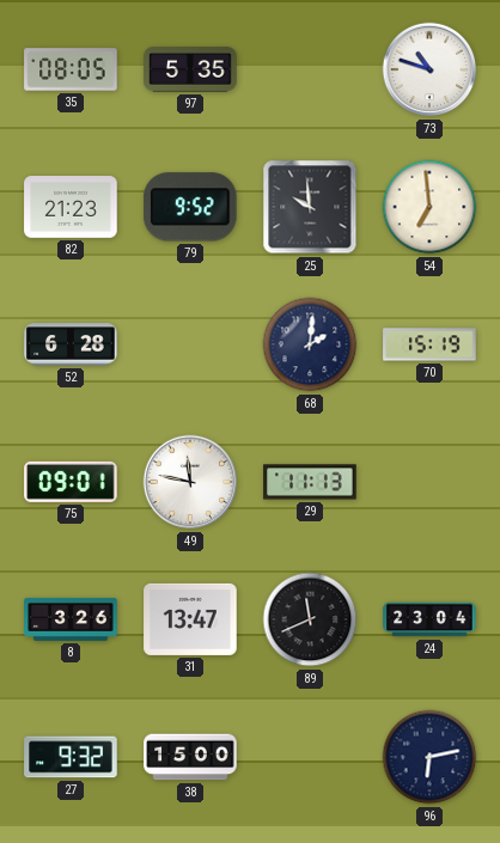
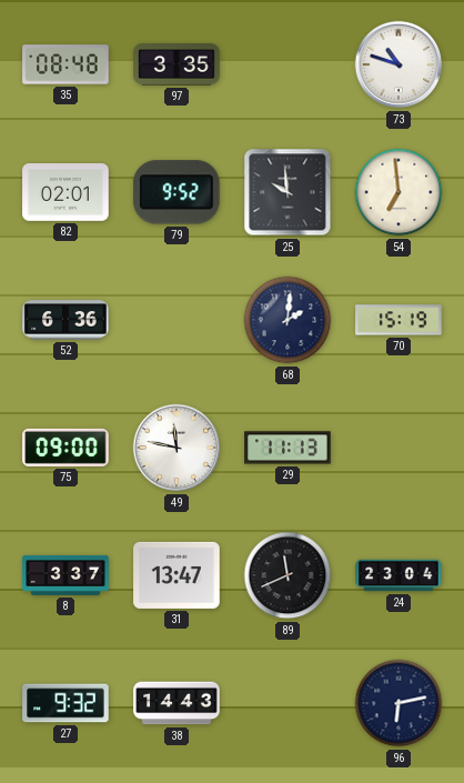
35: 08:05 -> 08:48
97: 5:35 -> 3:35
82: 21:23 -> 02:01
52: 6:28 -> 6:36
75: 09:01 -> 09:00
8: 3:26 -> 3:37
38: 15:00 -> 14:43
